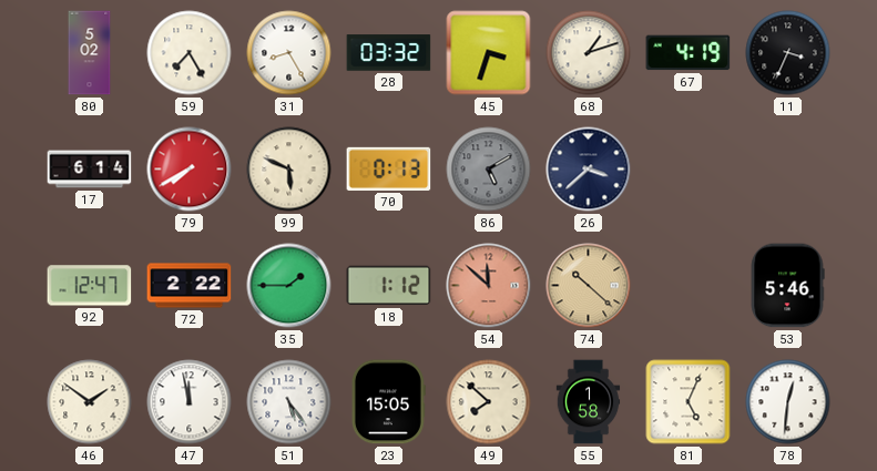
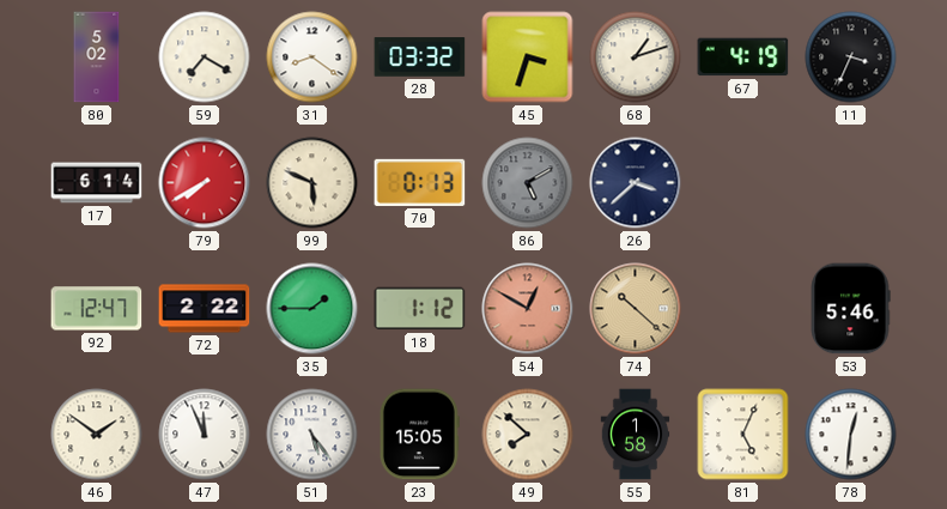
59: 7:25 -> 7:20
31: 8:25 -> 8:21
54: 11:52 -> 12:50
47: 11:58 -> 11:56
